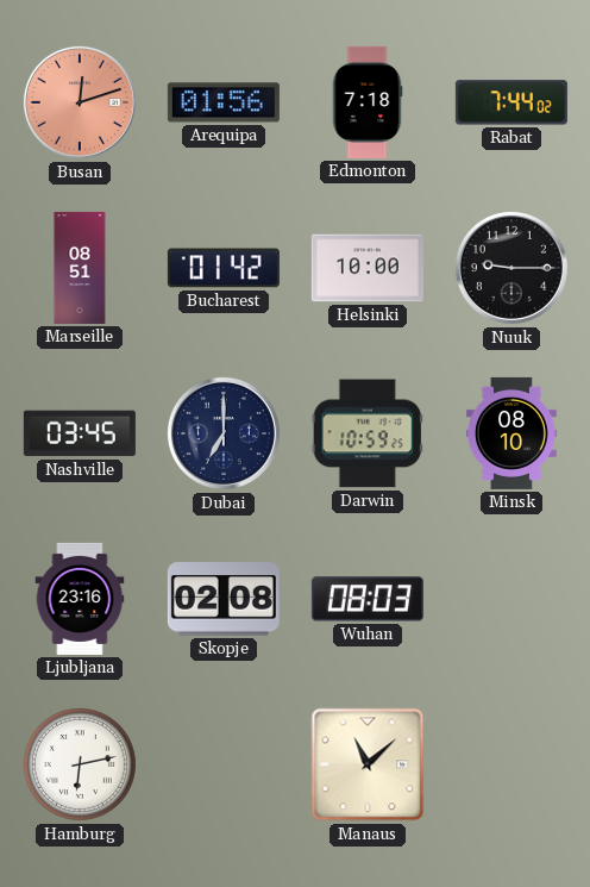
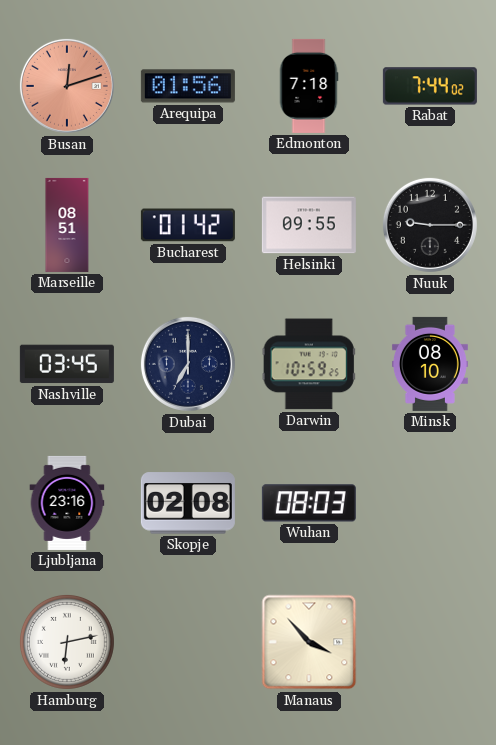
Helsinki: 10:00 -> 09:55
Manaus: 11:08 -> 3:53
